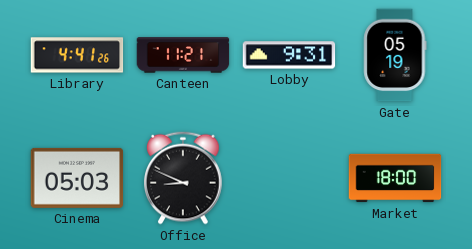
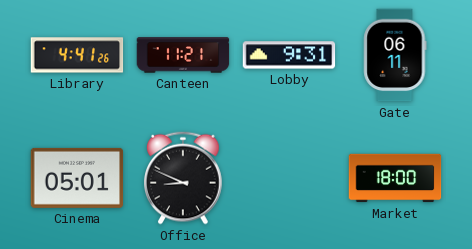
Gate: 05:19 -> 06:11
Cinema: 05:03 -> 05:01
